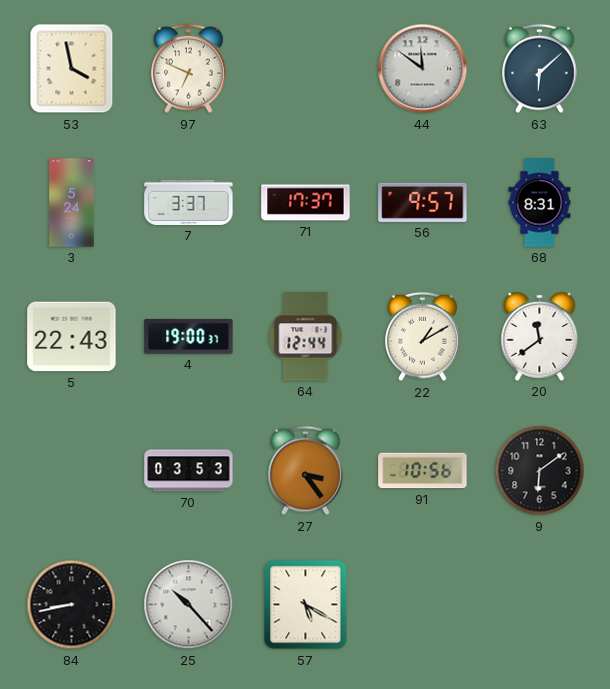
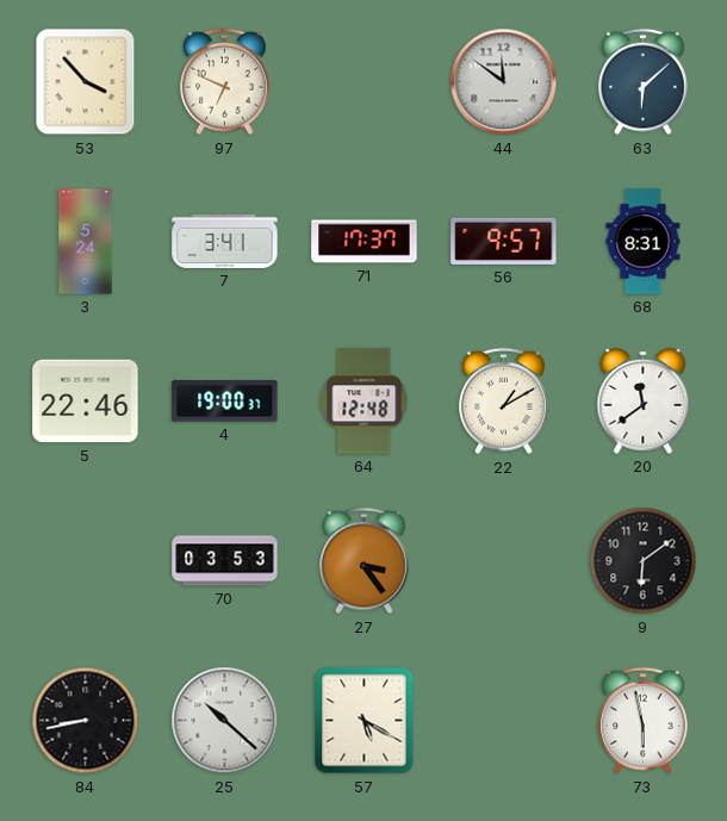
53: 3:58 -> 3:53
7: 3:37 -> 3:41
5: 22:43 -> 22:46
64: 12:44 -> 12:48
91: 10:56 -> none
25: 10:23 -> 10:22
73: none -> 5:58
